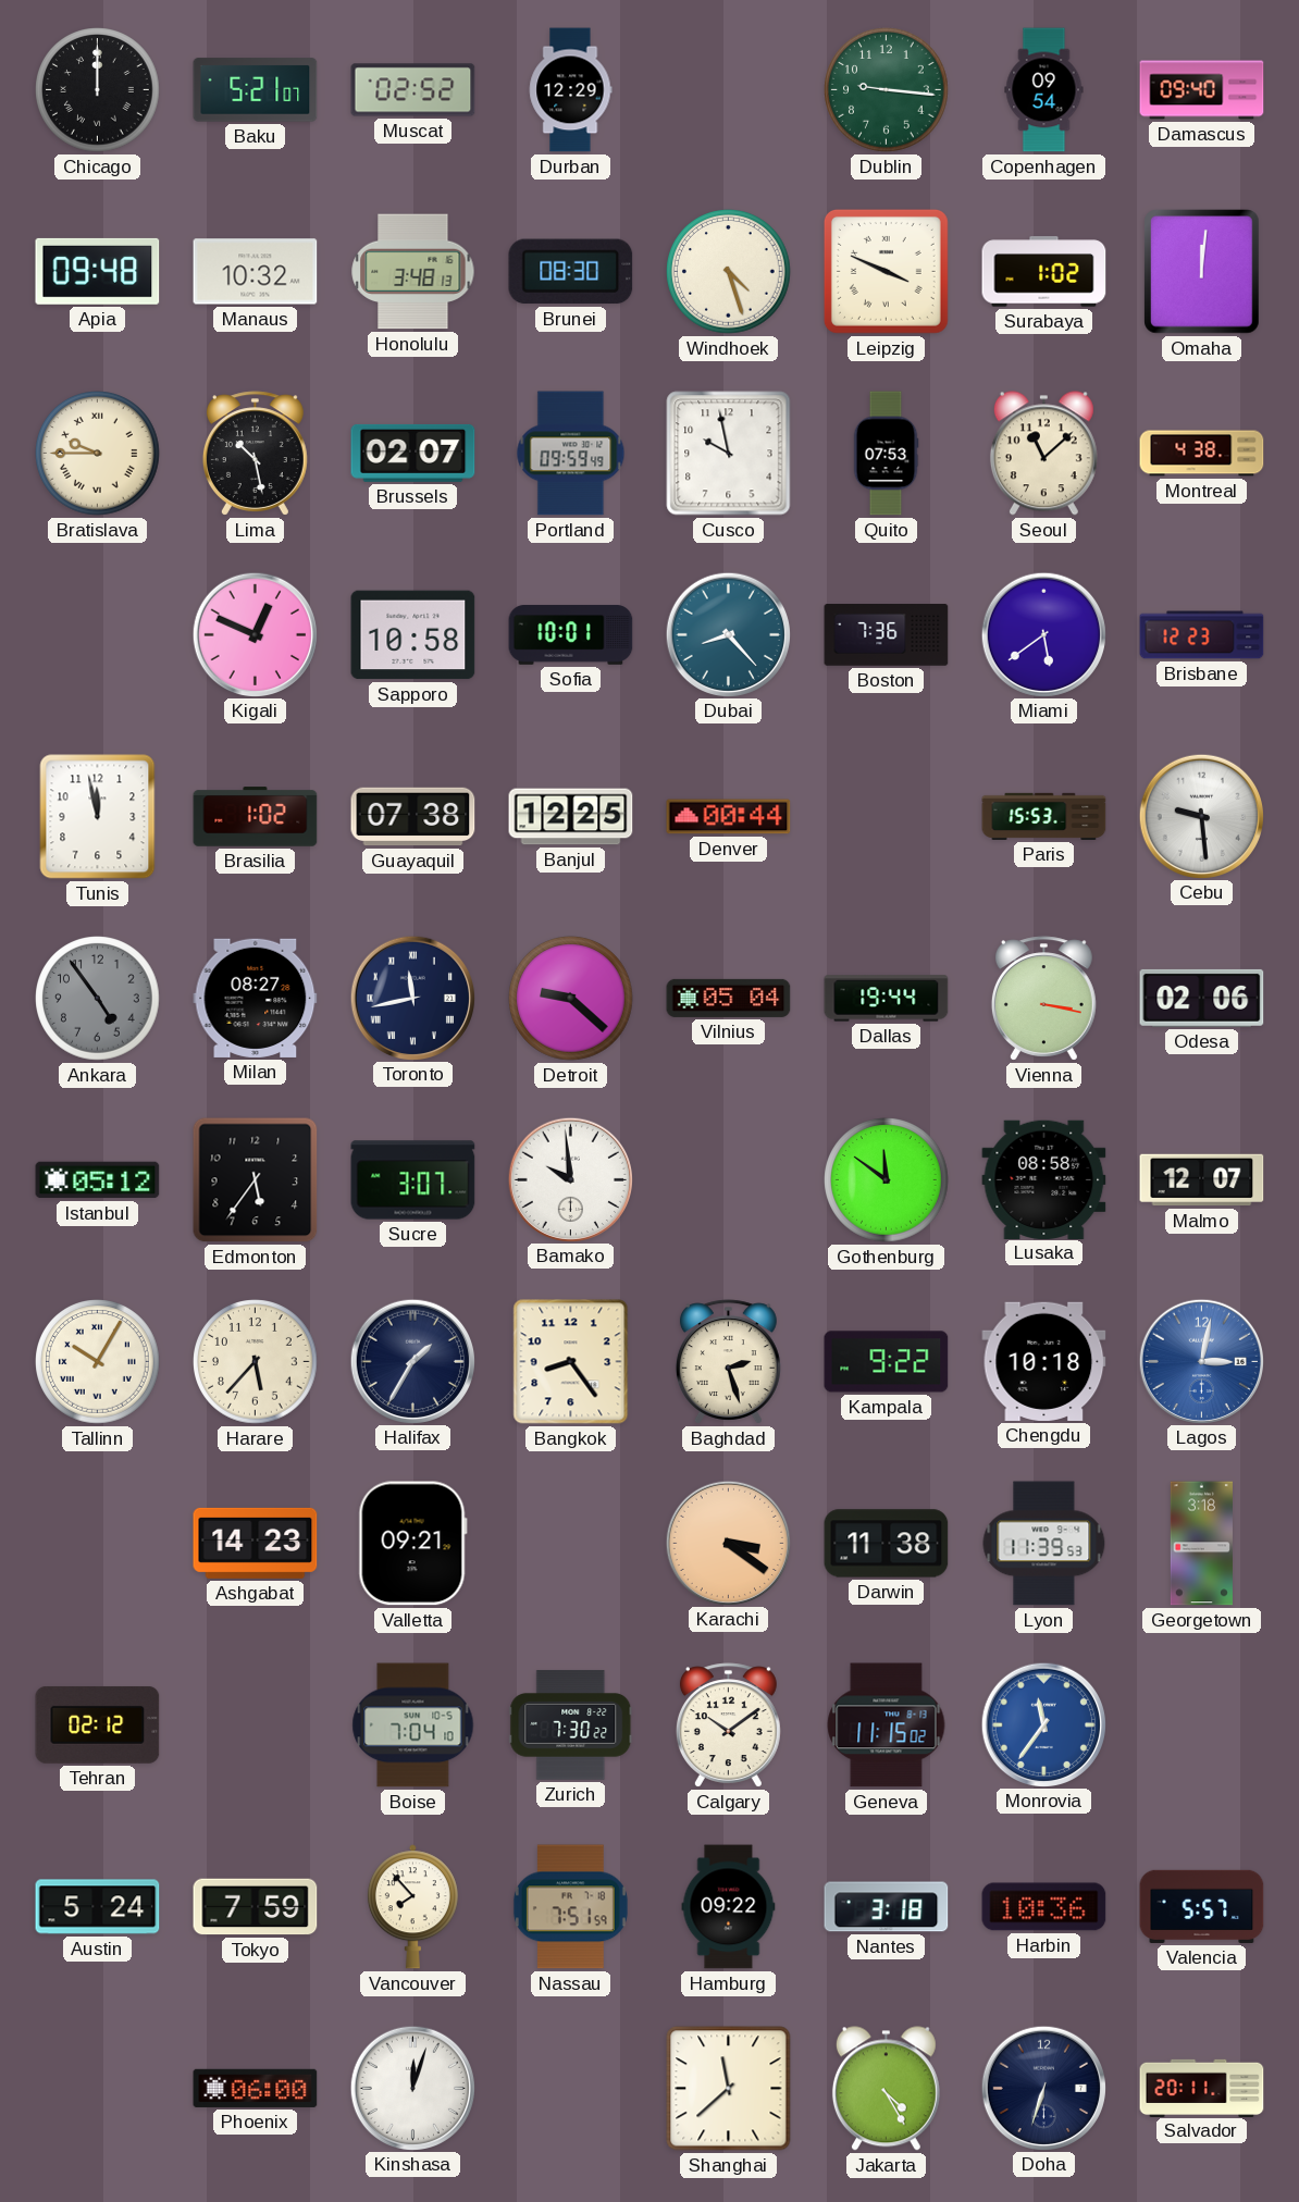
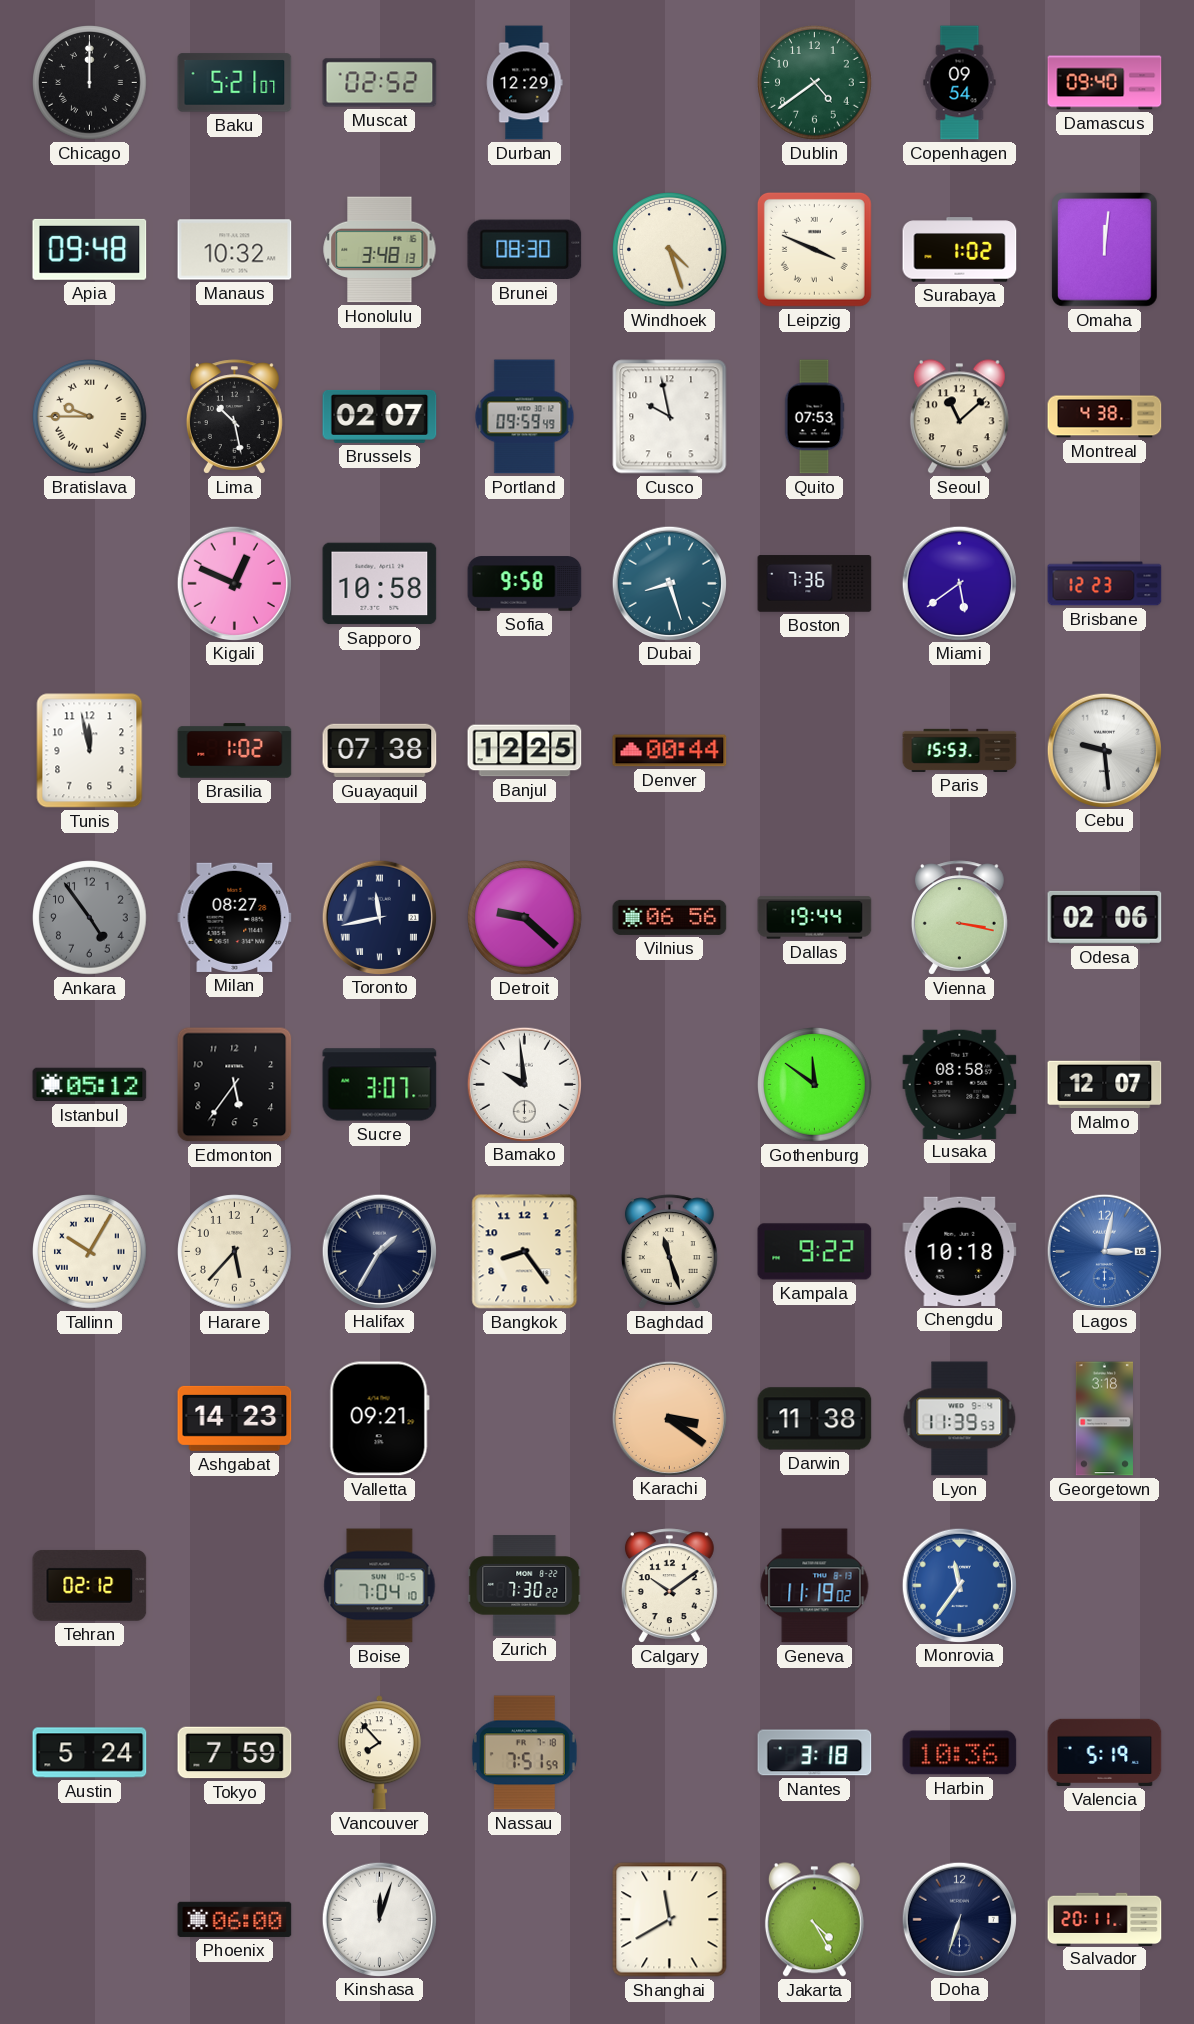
Dublin: 9:16 -> 4:39
Sofia: 10:01 -> 9:58
Dubai: 8:23 -> 8:27
Vilnius: 05:04 -> 06:56
Baghdad: 2:27 -> 11:27
Geneva: 11:15 -> 11:19
Hamburg: 09:22 -> none
Valencia: 5:57 -> 5:19
Shanghai: 11:38 -> 11:40
